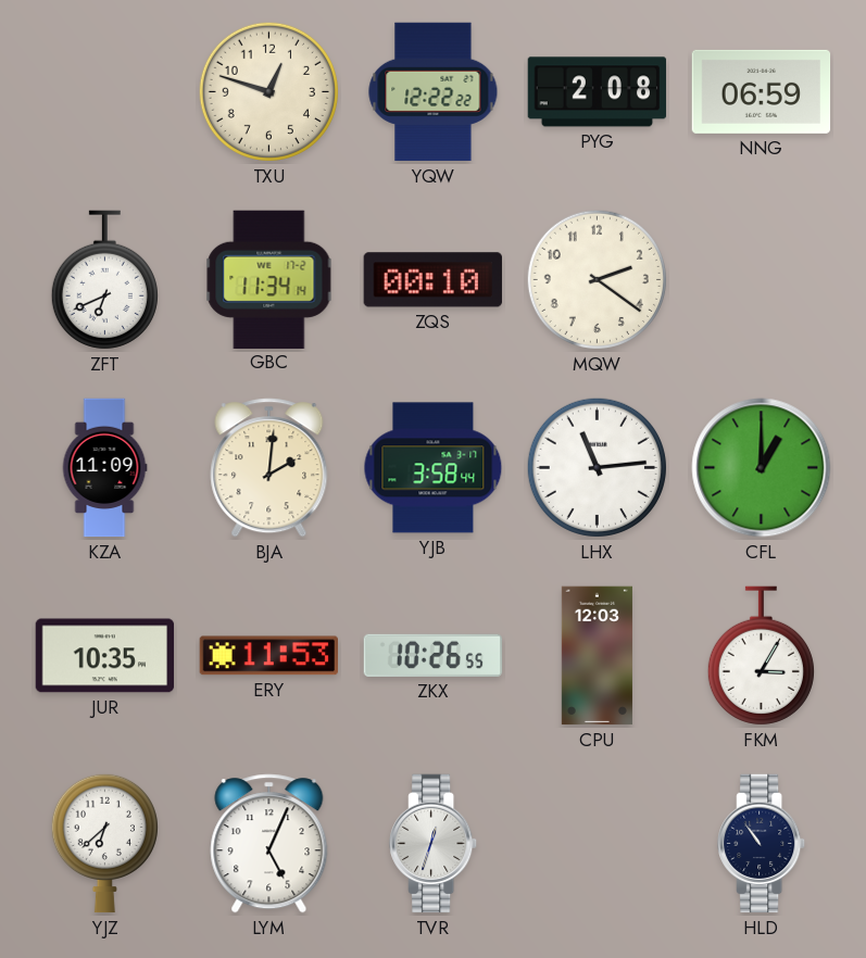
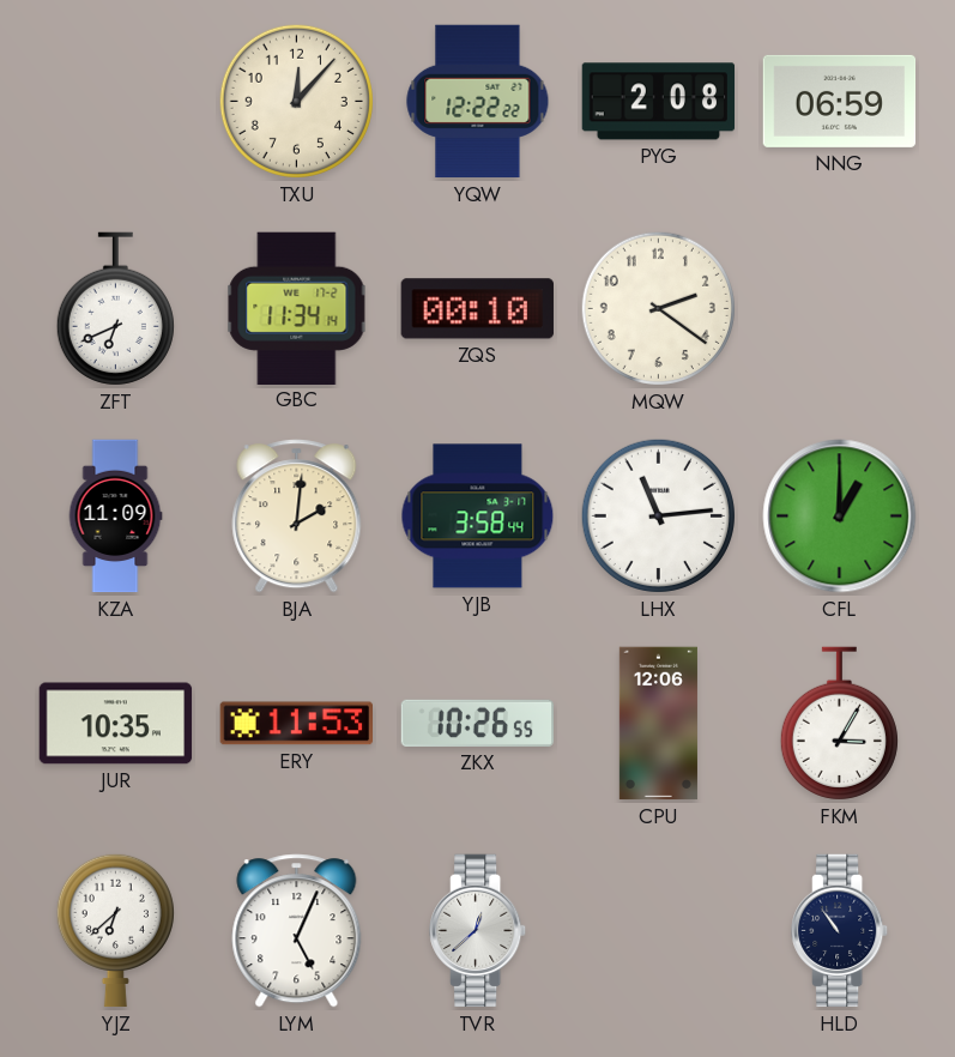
TXU: 12:48 -> 12:07
CPU: 12:03 -> 12:06
TVR: 12:33 -> 12:38
